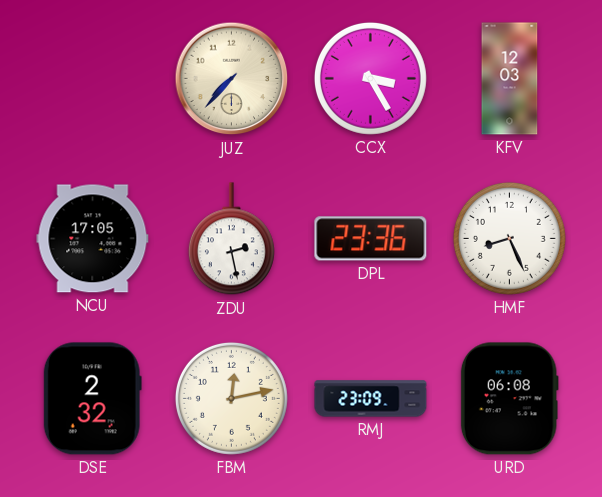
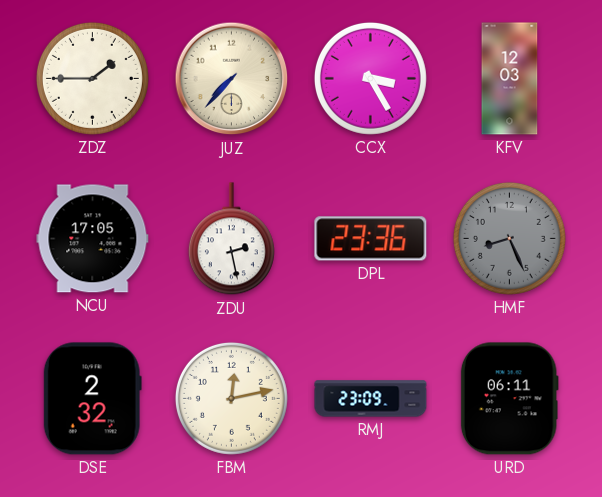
ZDZ: none -> 1:45
HMF dial: white -> grey
URD: 06:08 -> 06:11
